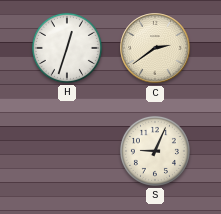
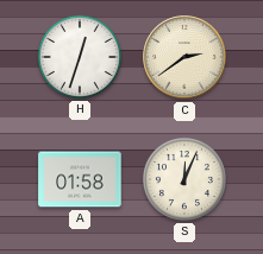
A: none -> 01:58
S: 9:04 -> 12:04
